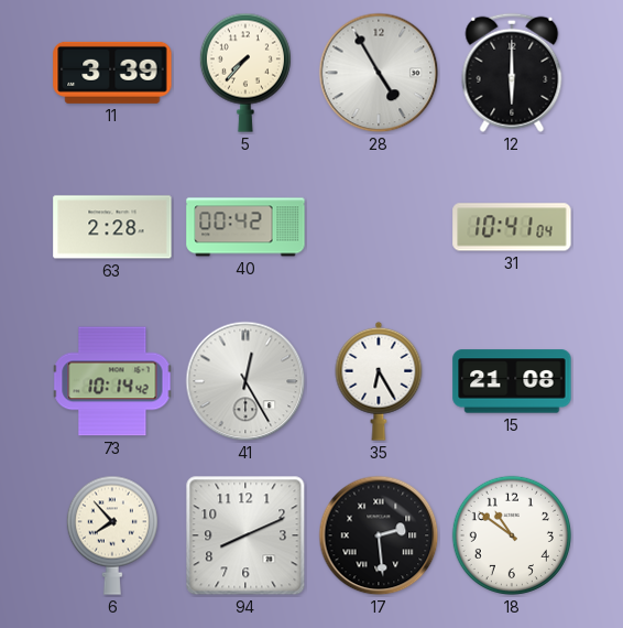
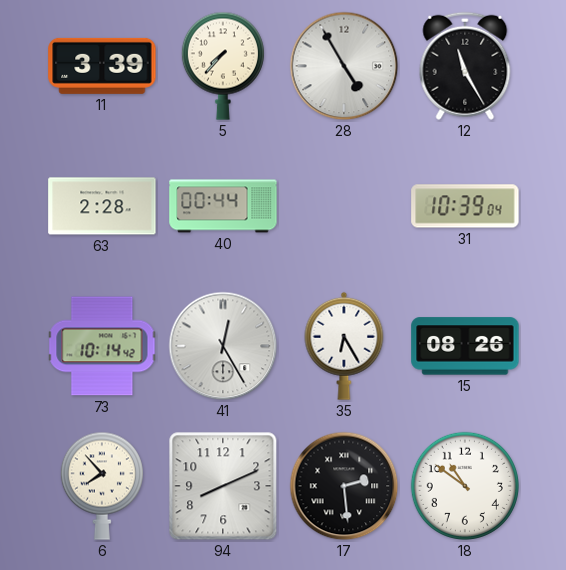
12: 6:00 -> 11:25
40: 00:42 -> 00:44
31: 10:41 -> 10:39
15: 21:08 -> 08:26
